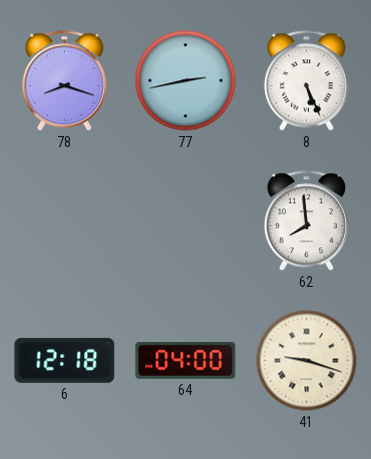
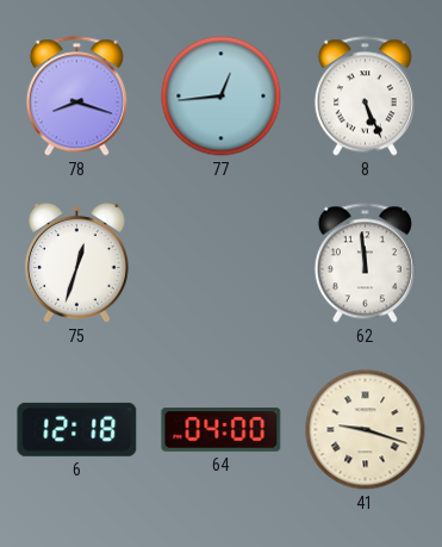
77: 2:43 -> 12:44
75: none -> 12:33
62: 7:59 -> 11:59
